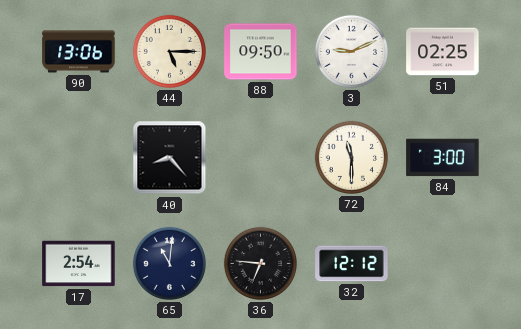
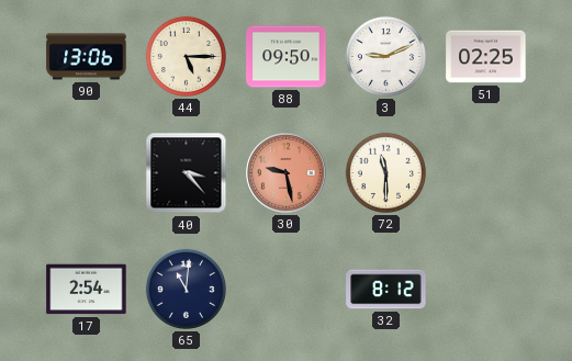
40: 8:23 -> 3:23
30: none -> 9:28
84: 3:00 -> none
36: 6:46 -> none
32: 12:12 -> 8:12
